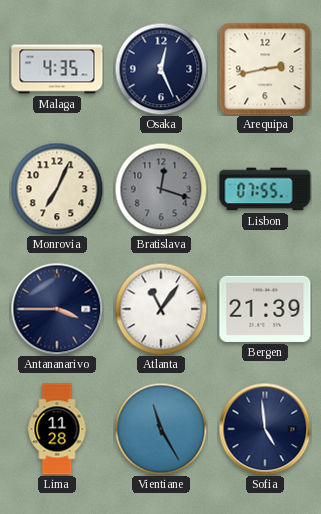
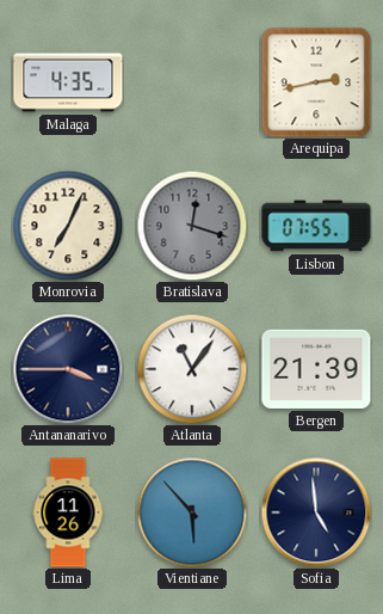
Osaka: 12:26 -> none
Lima: 11:28 -> 11:26
Vientiane: 11:25 -> 5:53
